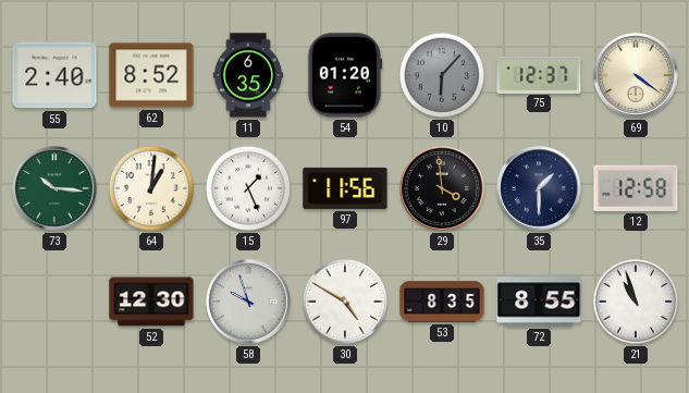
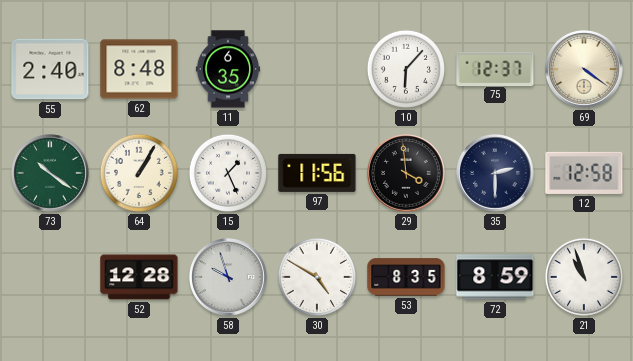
62: 8:52 -> 8:48
54: 01:20 -> none
10 dial: grey -> white
73: 10:16 -> 10:21
64: 1:01 -> 1:05
35: 1:30 -> 2:30
52: 12:30 -> 12:28
72: 8:55 -> 8:59
